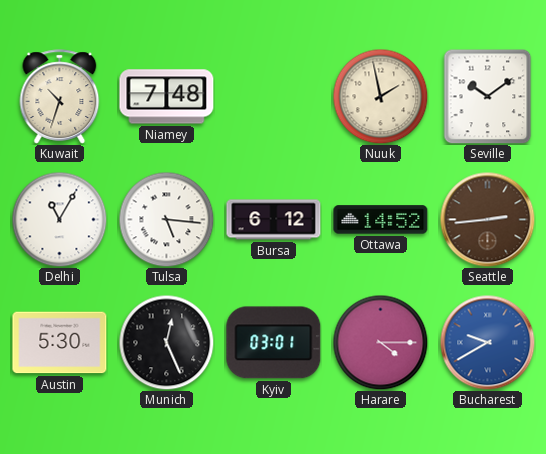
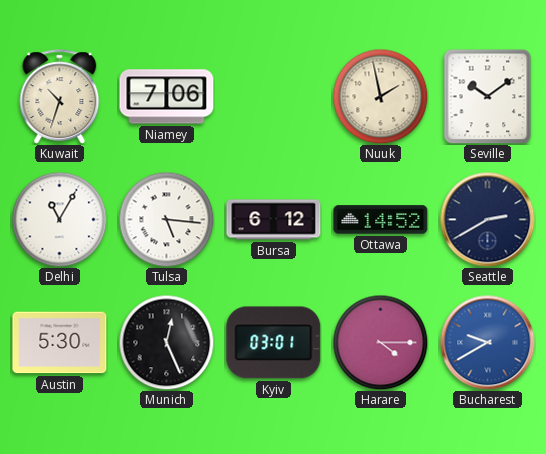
Niamey: 7:48 -> 7:06
Seattle: 2:44 -> 2:40
Seattle dial: brown -> navy
